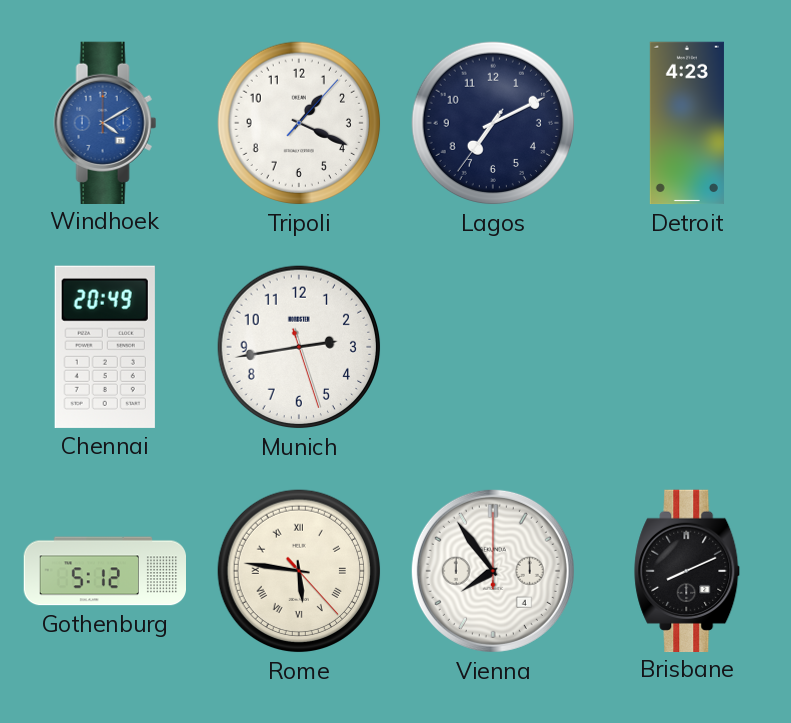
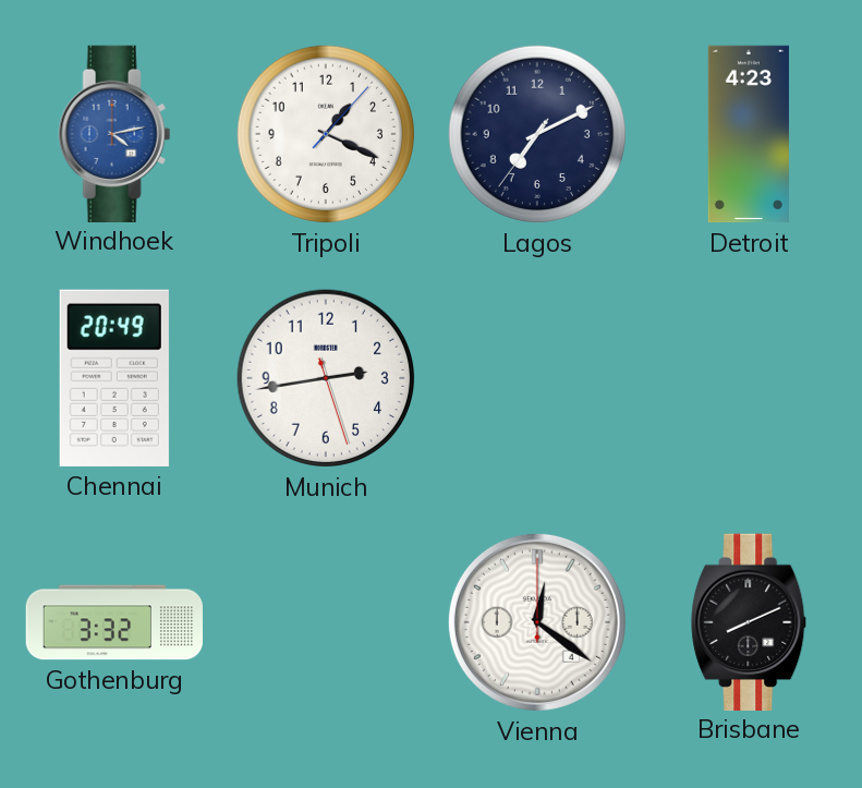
Windhoek: 4:10 -> 4:13
Gothenburg: 5:12 -> 3:32
Rome: 5:46 -> none
Vienna: 7:54 -> 12:21
